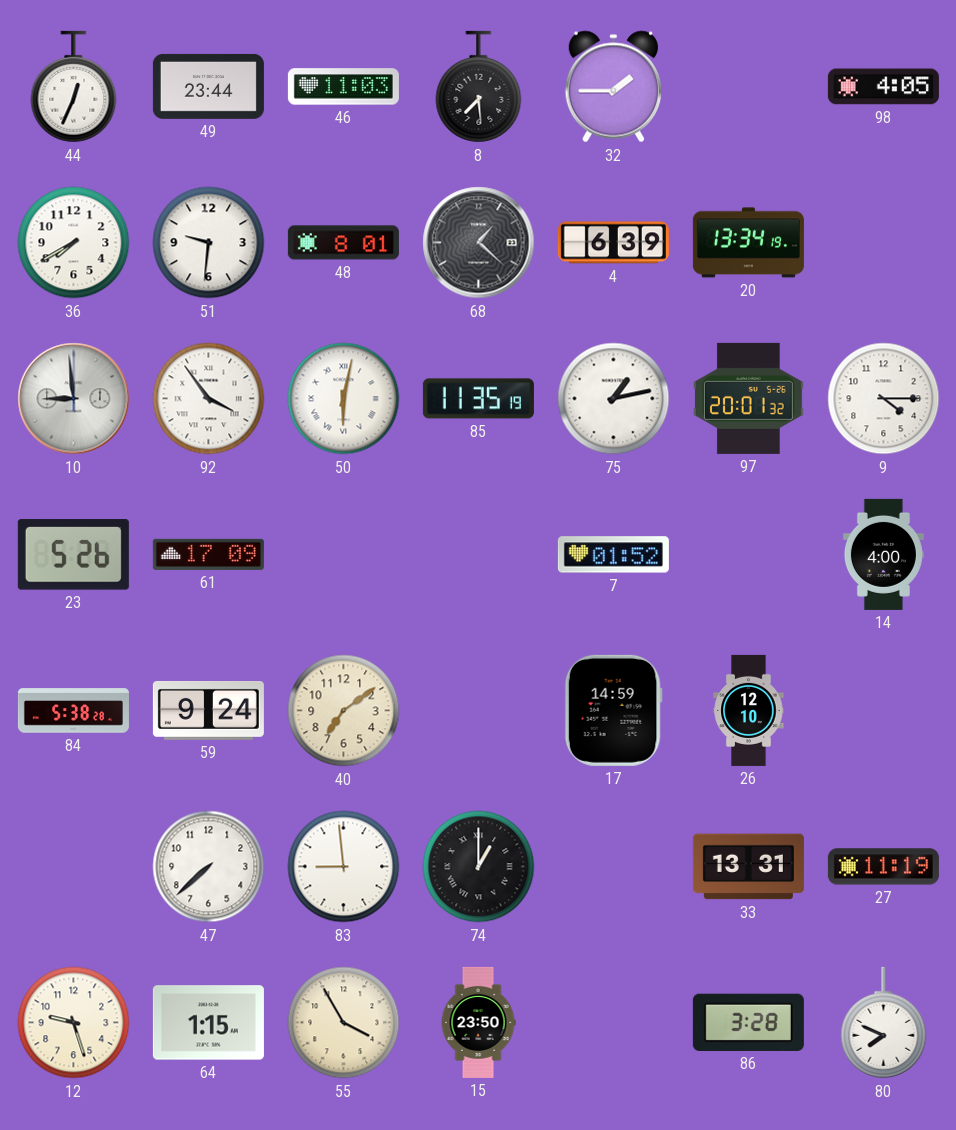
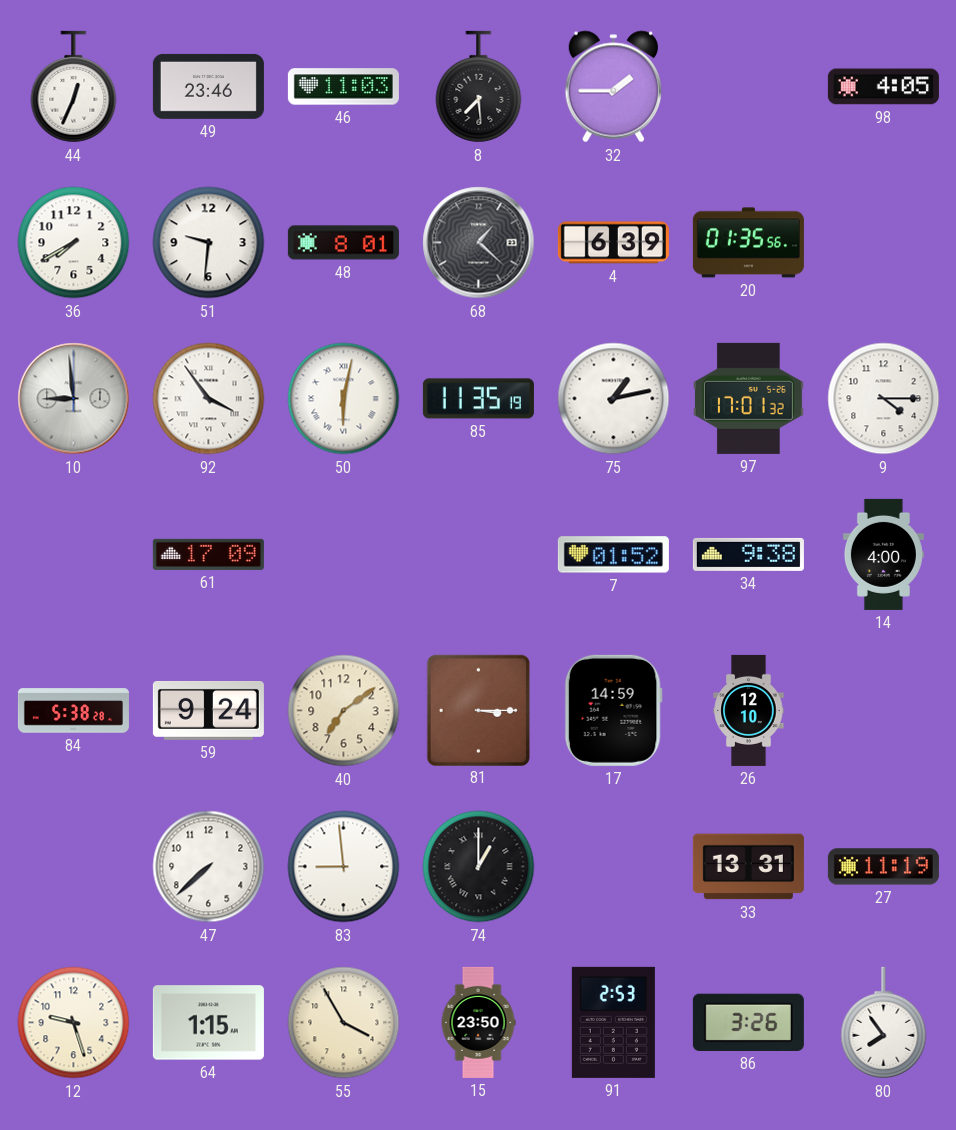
49: 23:44 -> 23:46
20: 13:34 -> 01:35
97: 20:01 -> 17:01
23: 5:26 -> none
34: none -> 9:38
81: none -> 3:15
91: none -> 2:53
86: 3:28 -> 3:26
80: 7:49 -> 7:54
